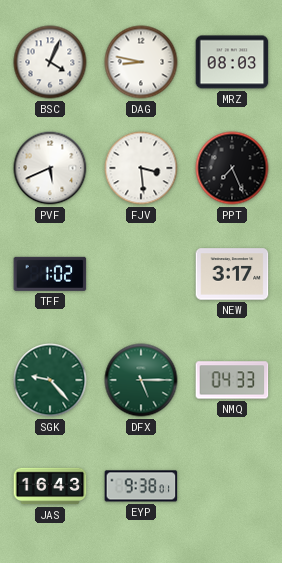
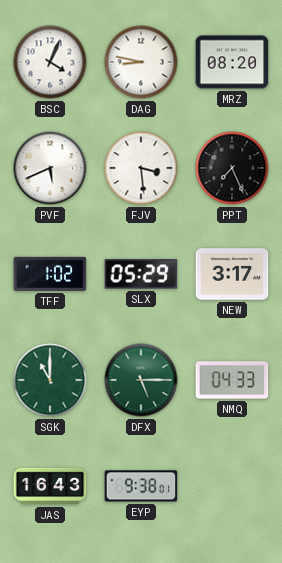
MRZ: 08:03 -> 08:20
SLX: none -> 05:29
SGK: 9:23 -> 11:00
